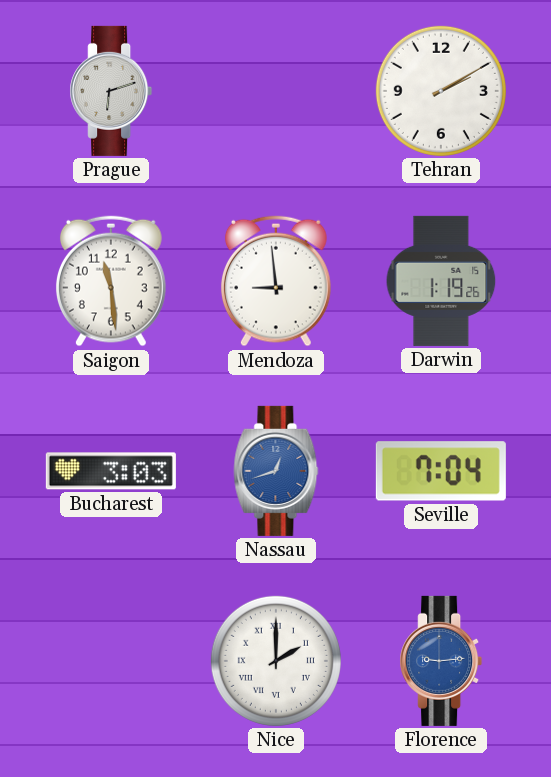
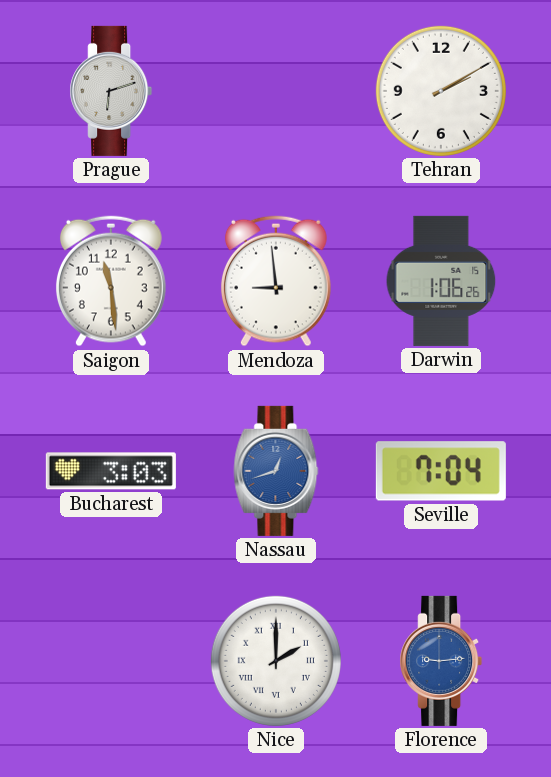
Darwin: 1:19 -> 1:06
